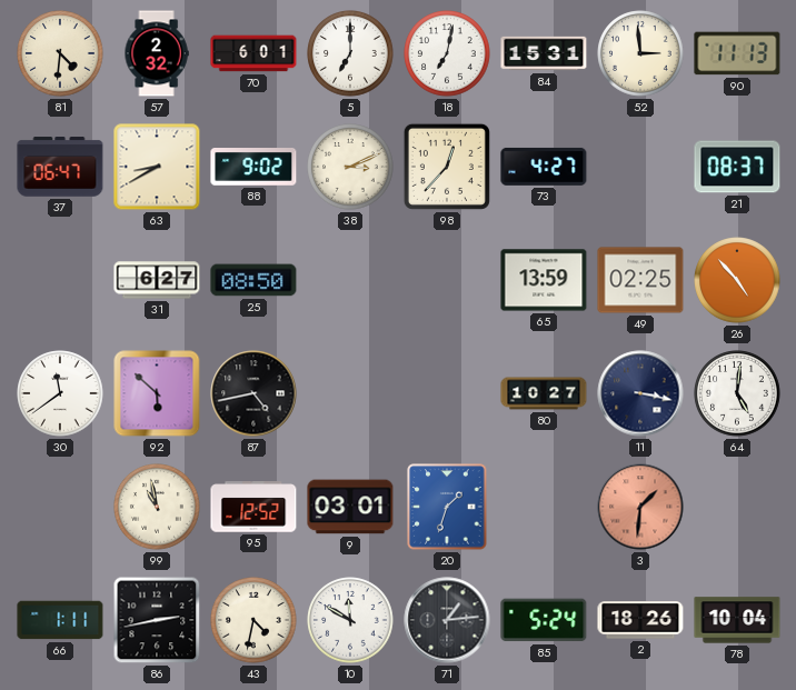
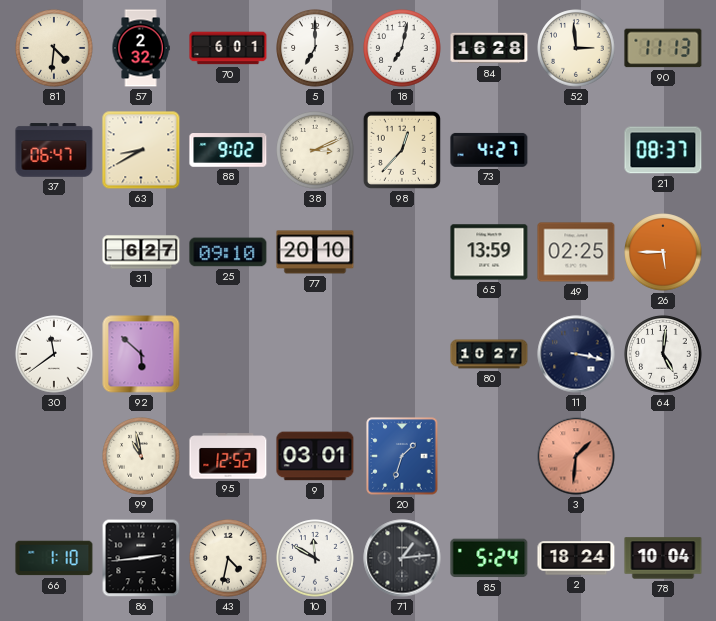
84: 15:31 -> 16:28
25: 08:50 -> 09:10
77: none -> 20:10
26: 4:53 -> 5:45
87: 4:43 -> none
66: 1:11 -> 1:10
86: 2:43 -> 2:44
2: 18:26 -> 18:24
